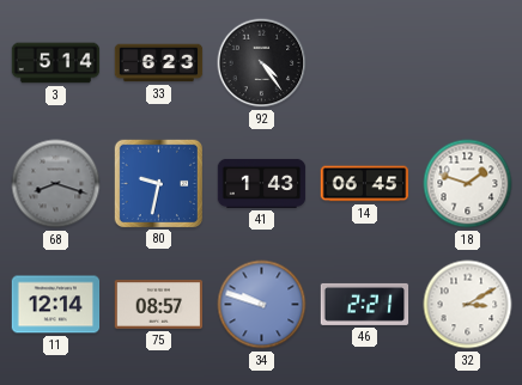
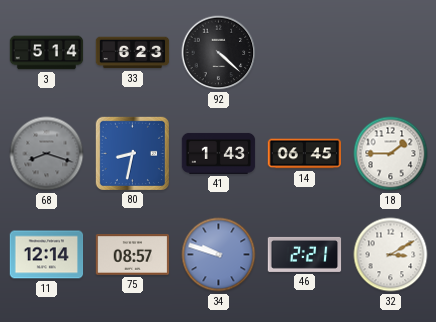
92: 4:24 -> 4:22
80: 9:32 -> 8:32
18: 1:48 -> 1:45
